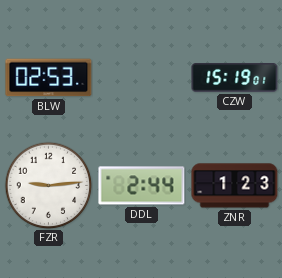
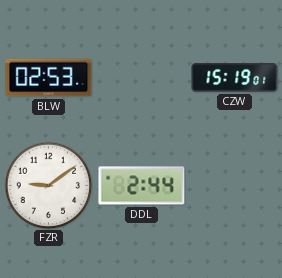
FZR: 9:14 -> 9:09
ZNR: 1:23 -> none
